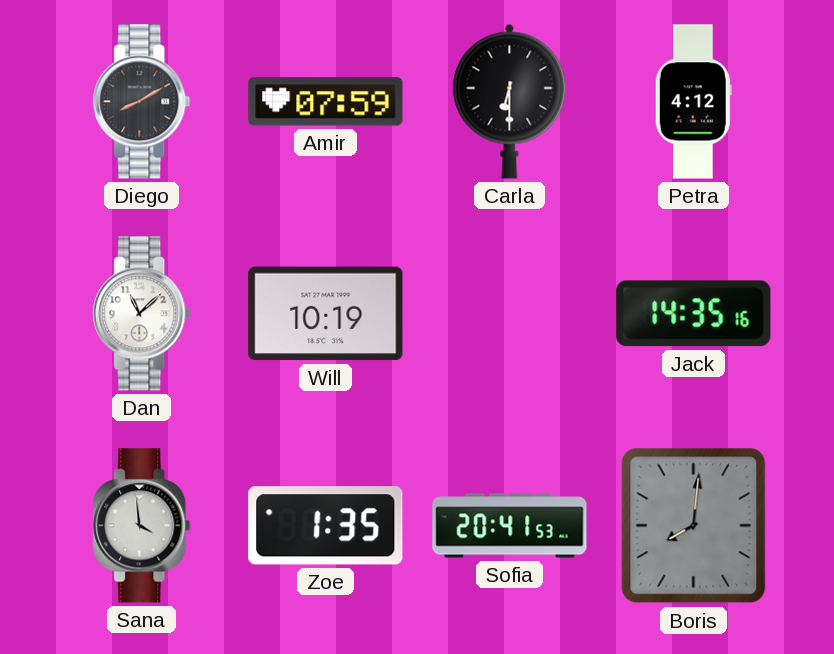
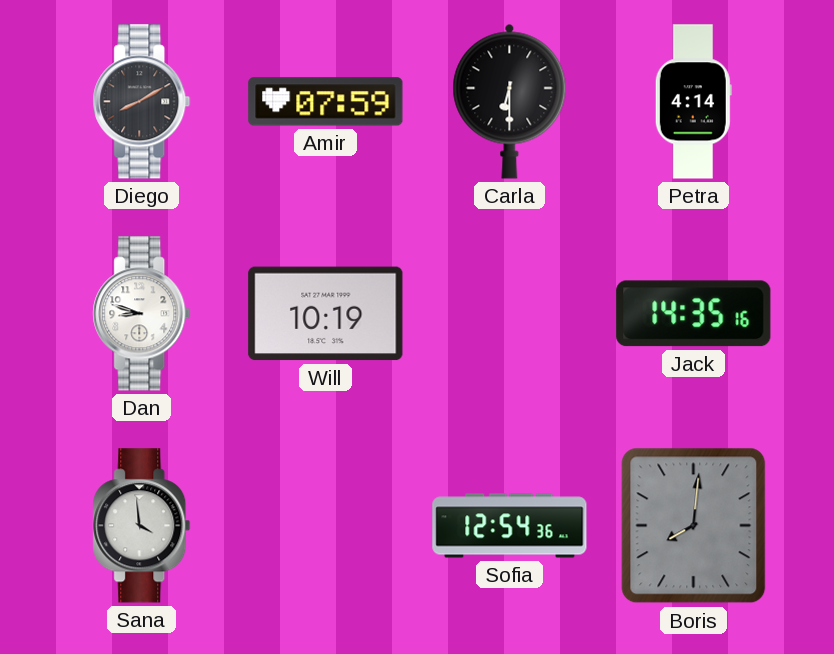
Petra: 4:12 -> 4:14
Dan: 11:08 -> 8:48
Zoe: 1:35 -> none
Sofia: 20:41 -> 12:54
